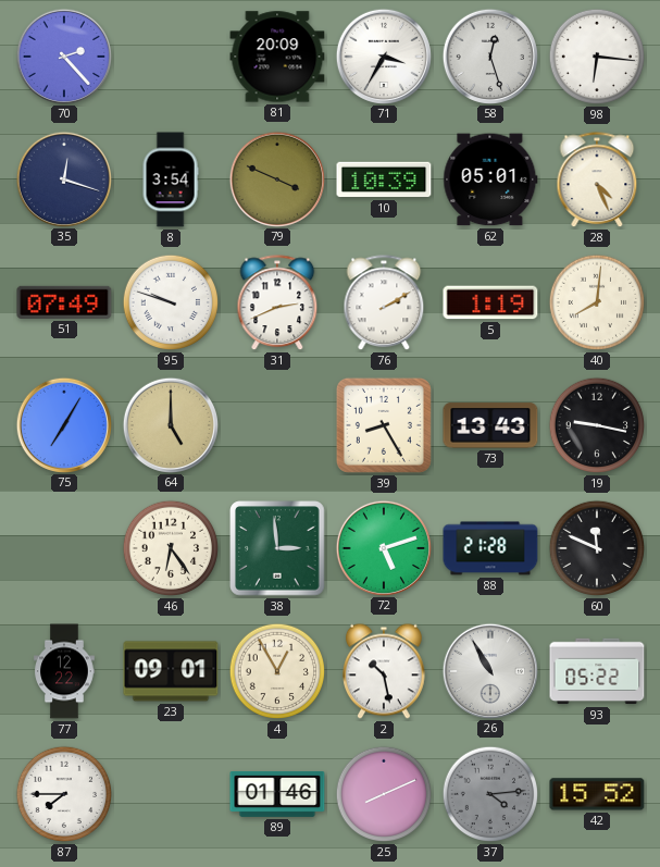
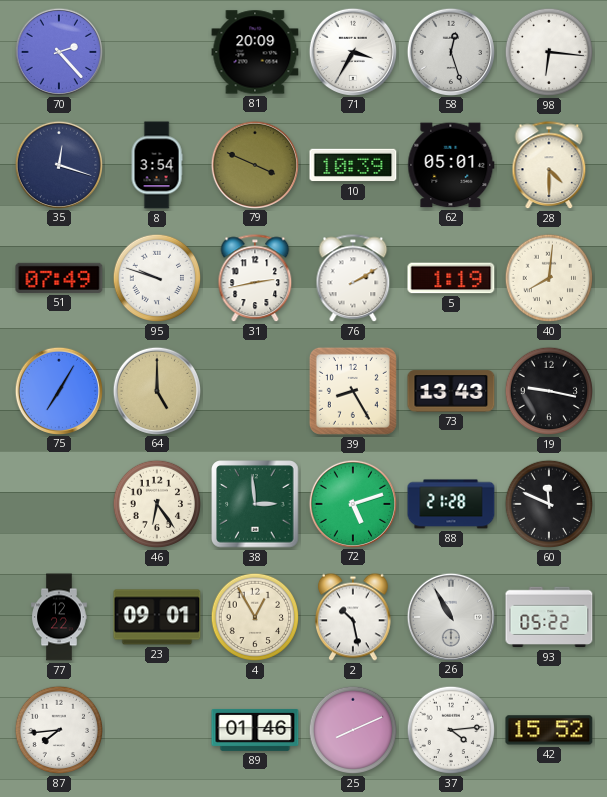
28: 4:26 -> 4:30
31: 2:41 -> 2:43
87: 7:45 -> 7:44
37 dial: grey -> white
